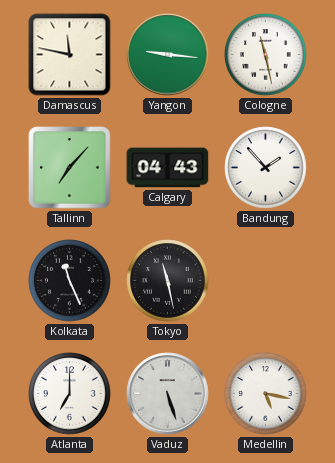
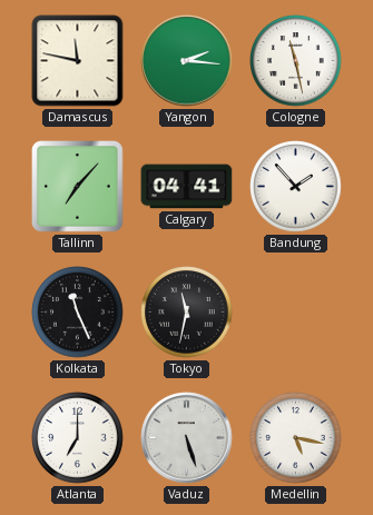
Yangon: 9:16 -> 2:16
Calgary: 04:43 -> 04:41
Tokyo: 11:28 -> 11:32
